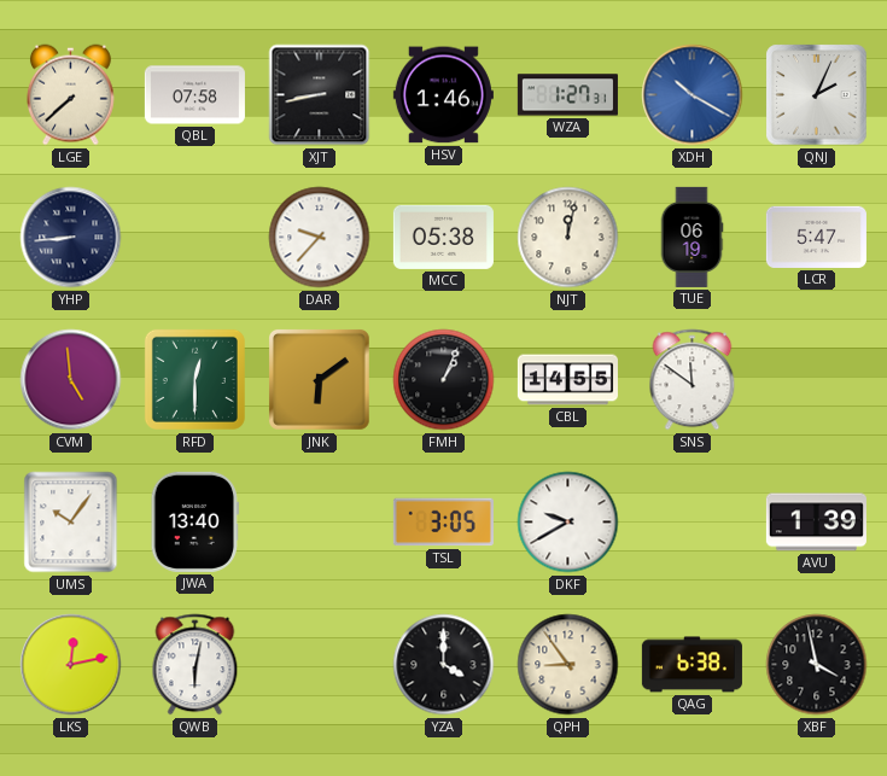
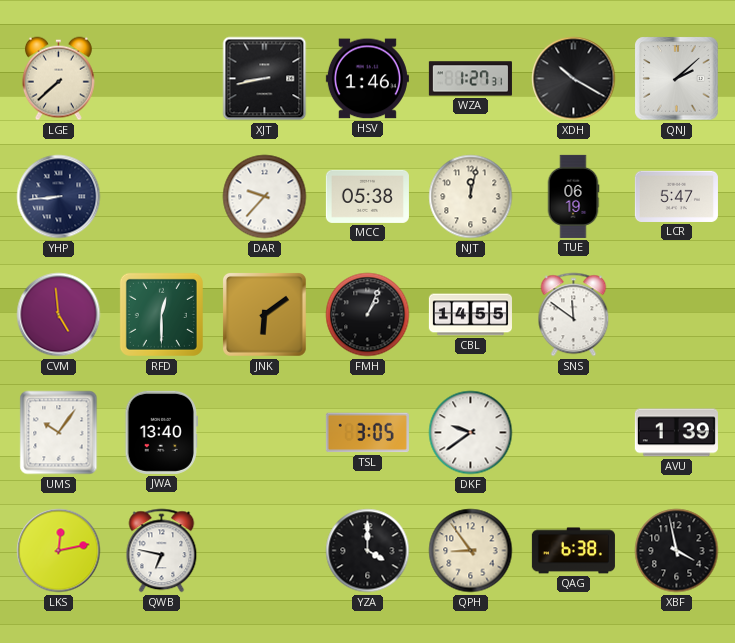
QBL: 07:58 -> none
XDH dial: blue -> black
QNJ: 2:04 -> 2:08
DKF: 9:40 -> 9:39
QWB: 6:02 -> 6:47
